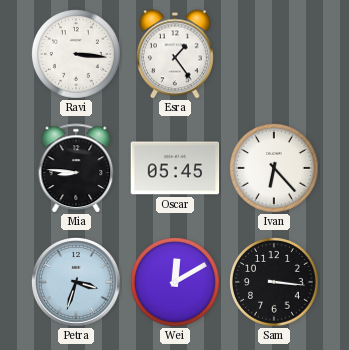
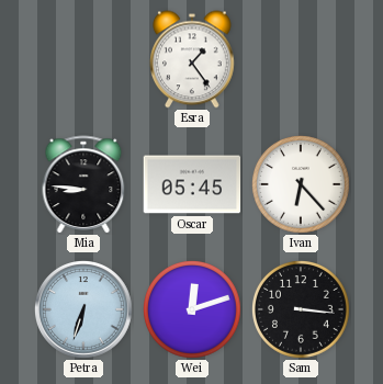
Ravi: 3:16 -> none
Petra: 3:33 -> 6:33
Wei: 12:10 -> 12:12
